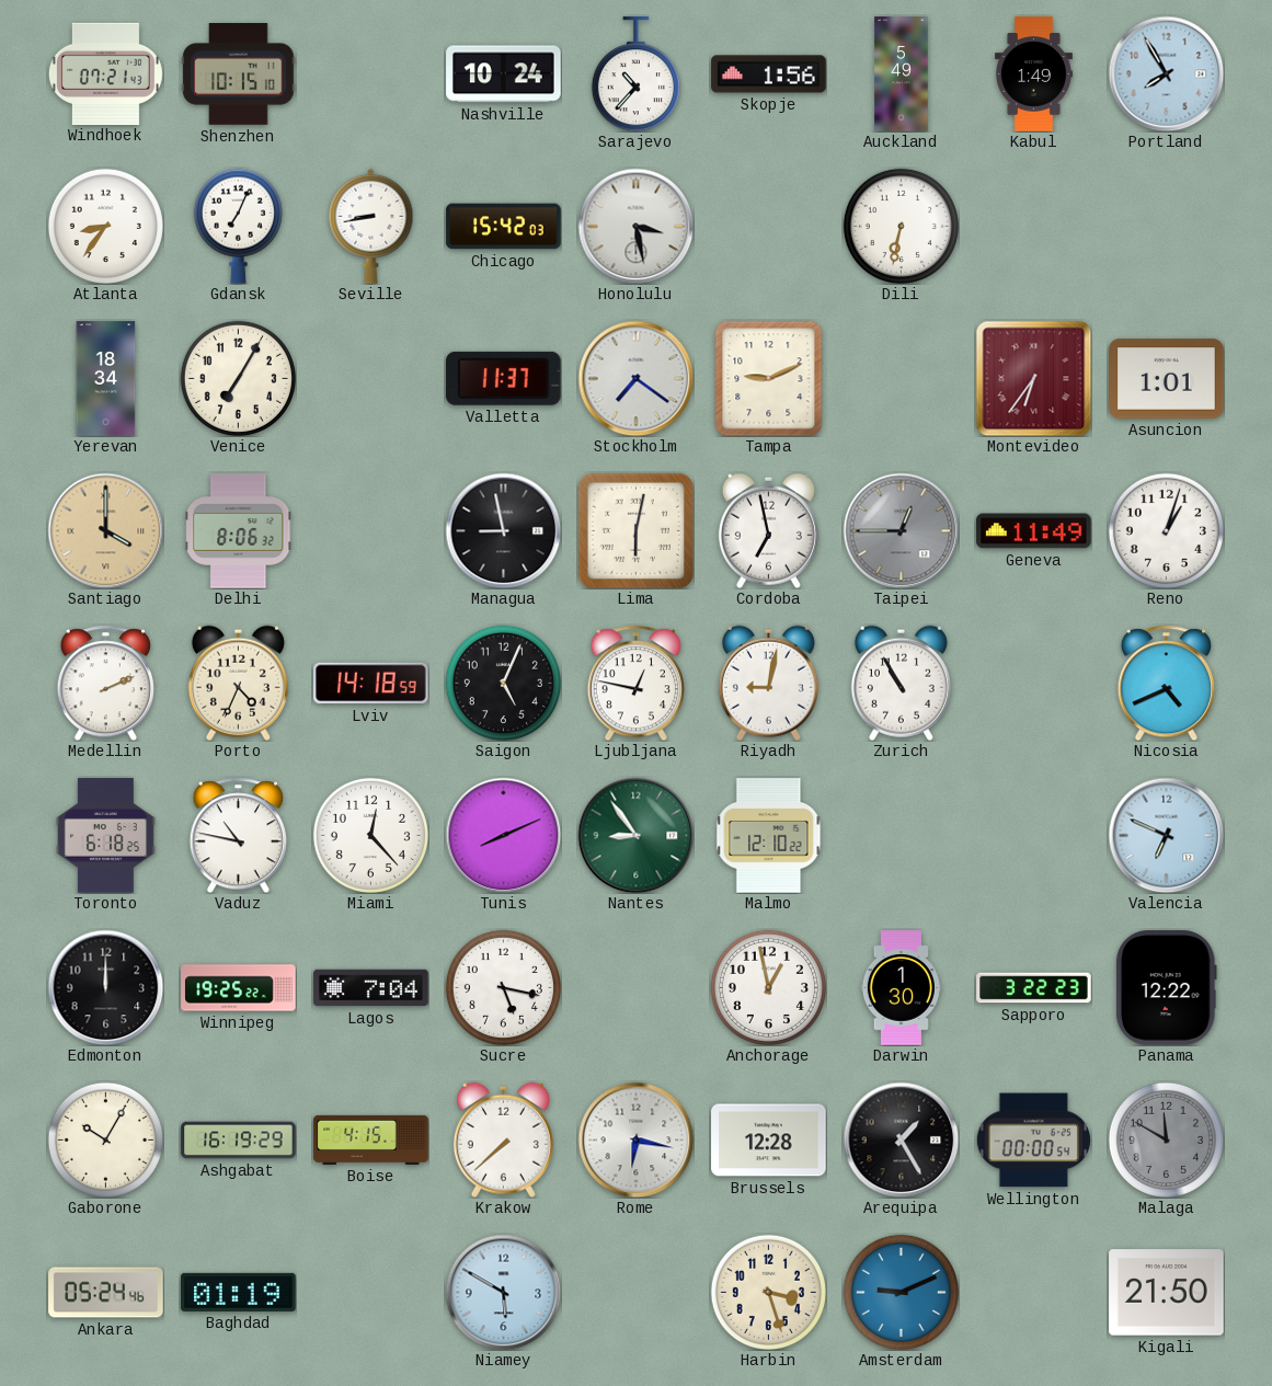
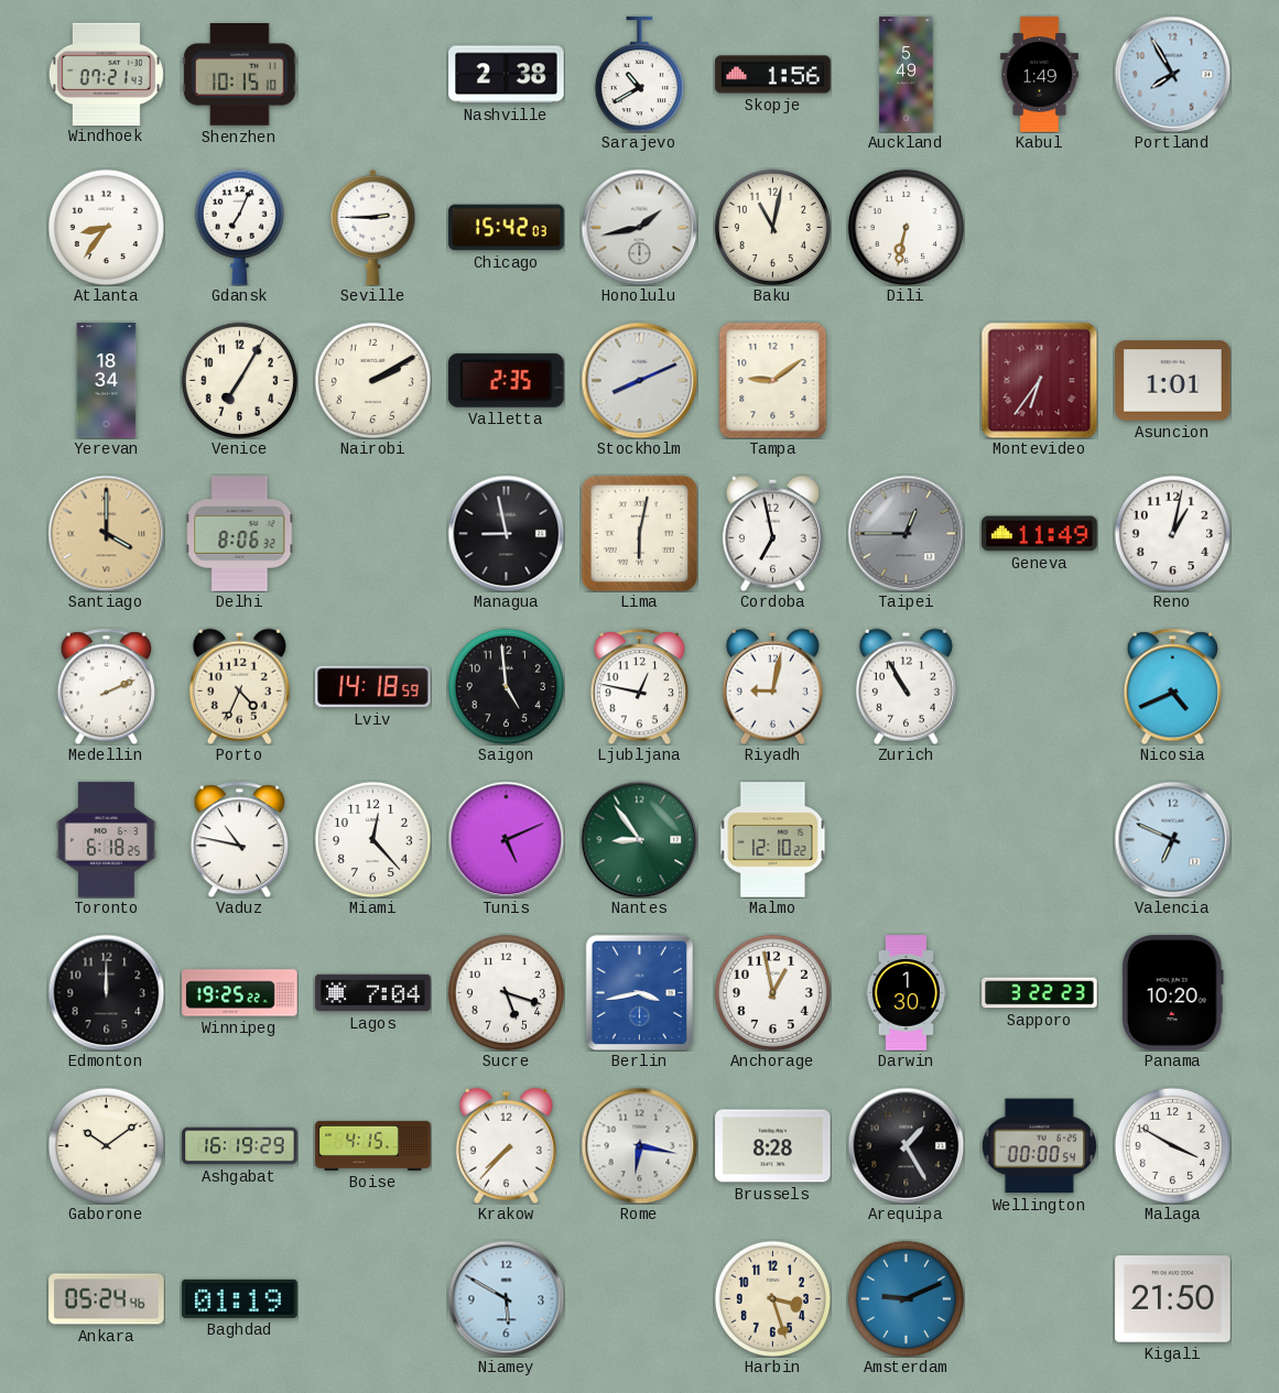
Nashville: 10:24 -> 2:38
Sarajevo: 10:37 -> 10:40
Seville: 8:43 -> 2:45
Honolulu: 3:28 -> 1:43
Baku: none -> 11:02
Nairobi: none -> 2:10
Valletta: 11:37 -> 2:35
Stockholm: 7:21 -> 8:11
Tampa: 9:11 -> 9:09
Reno: 1:03 -> 1:02
Saigon: 5:04 -> 4:59
Tunis: 8:11 -> 5:11
Sucre: 5:17 -> 5:18
Berlin: none -> 3:43
Panama: 12:22 -> 10:20
Gaborone: 10:05 -> 10:09
Krakow: 7:38 -> 7:37
Brussels: 12:28 -> 8:28
Malaga: 11:50 -> 3:50
Malaga dial: grey -> white
